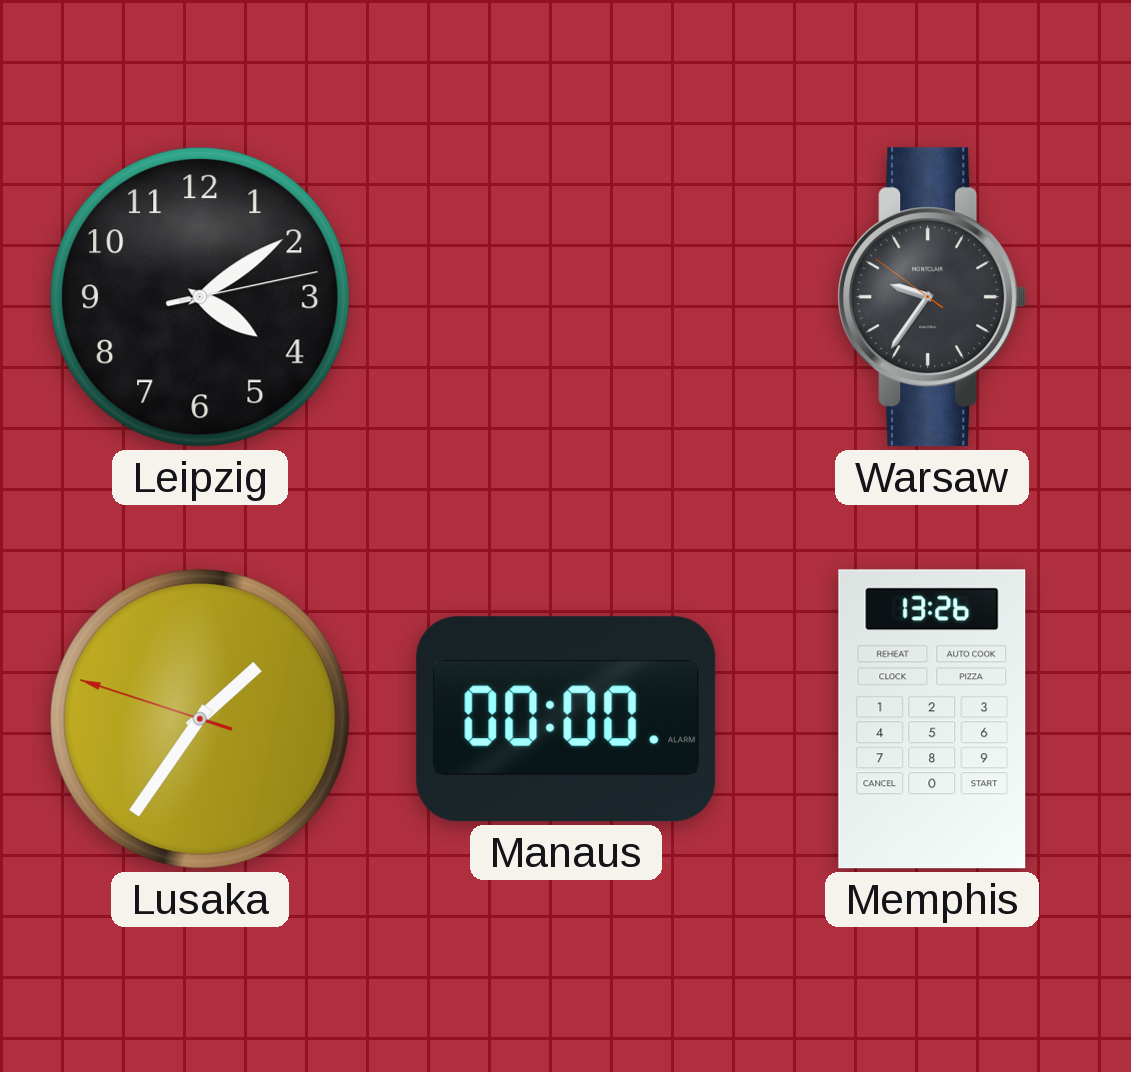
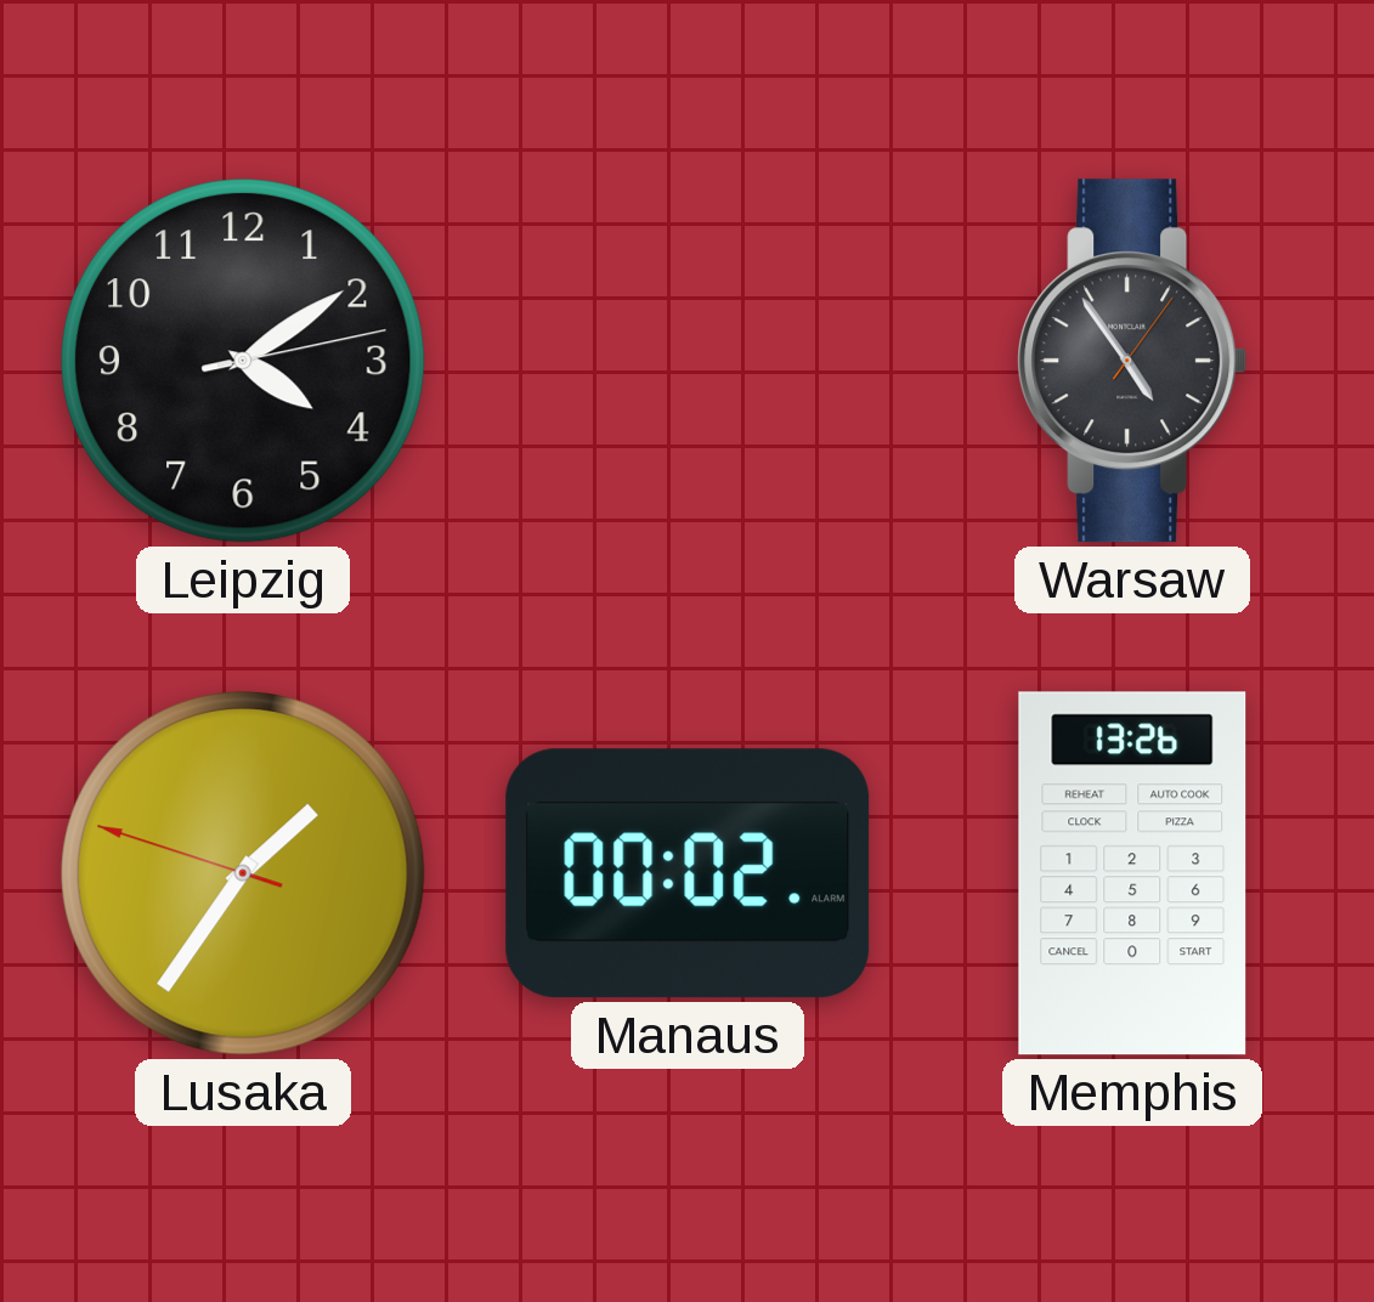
Warsaw: 9:35 -> 4:54
Manaus: 00:00 -> 00:02
